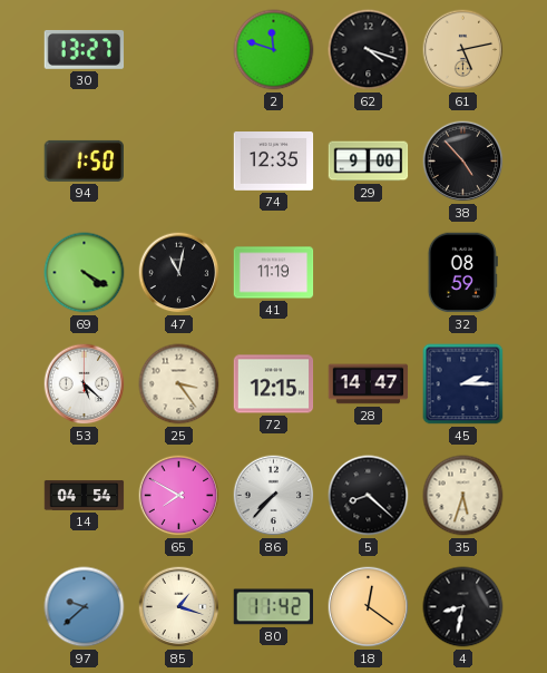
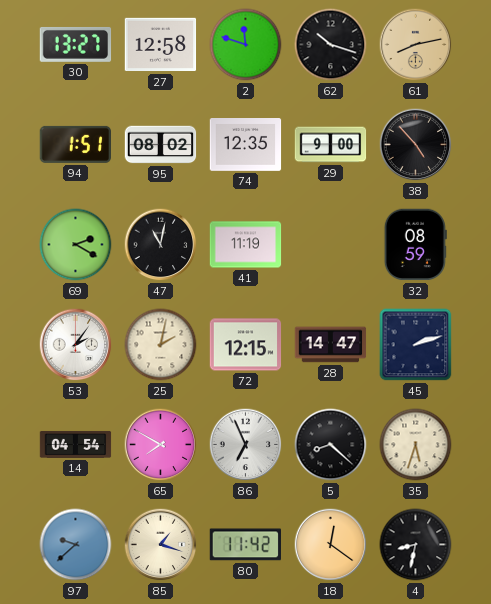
27: none -> 12:58
62: 4:18 -> 10:18
61: 5:13 -> 8:13
94: 1:50 -> 1:51
95: none -> 08:02
69: 4:20 -> 2:20
53: 5:22 -> 2:06
25: 3:24 -> 2:02
45: 2:15 -> 2:12
86: 7:37 -> 6:56
